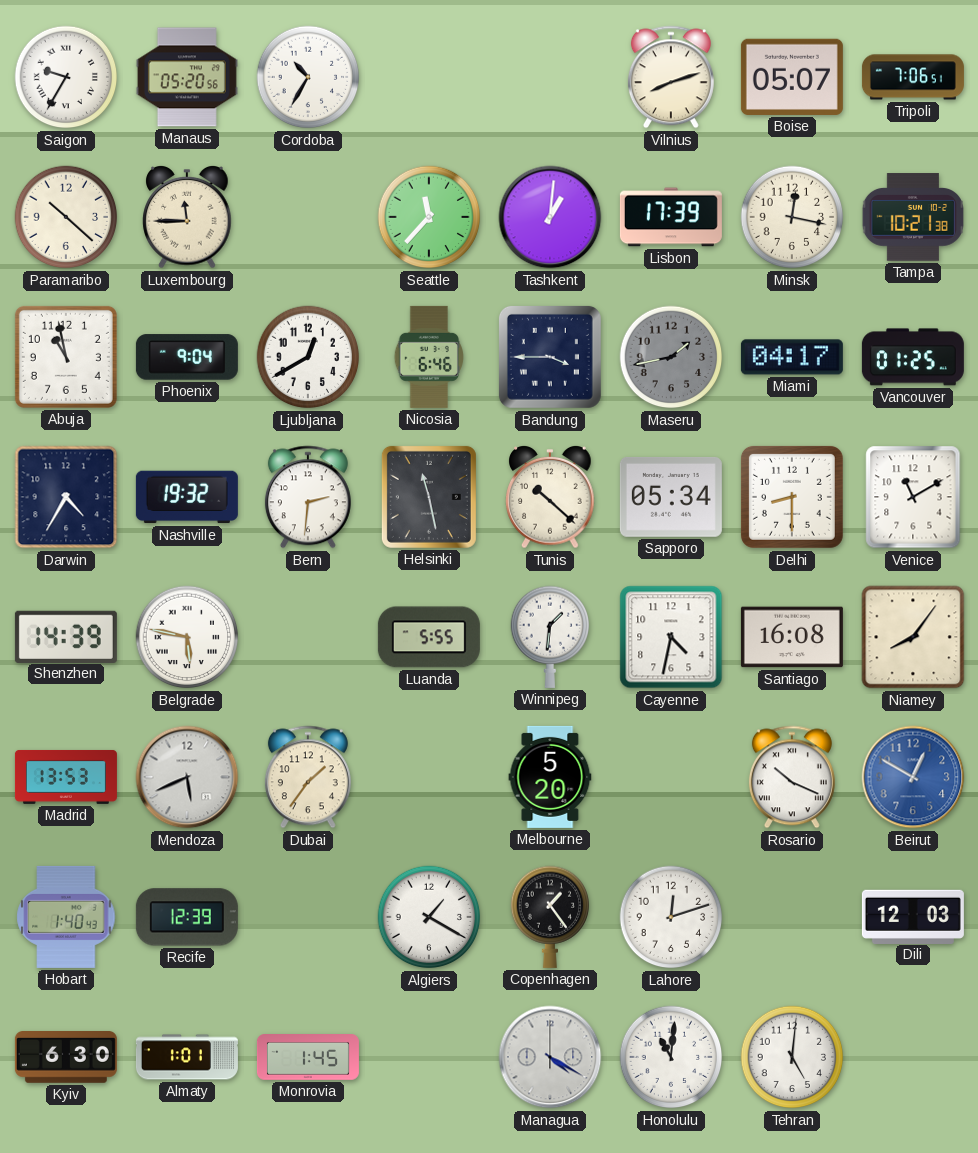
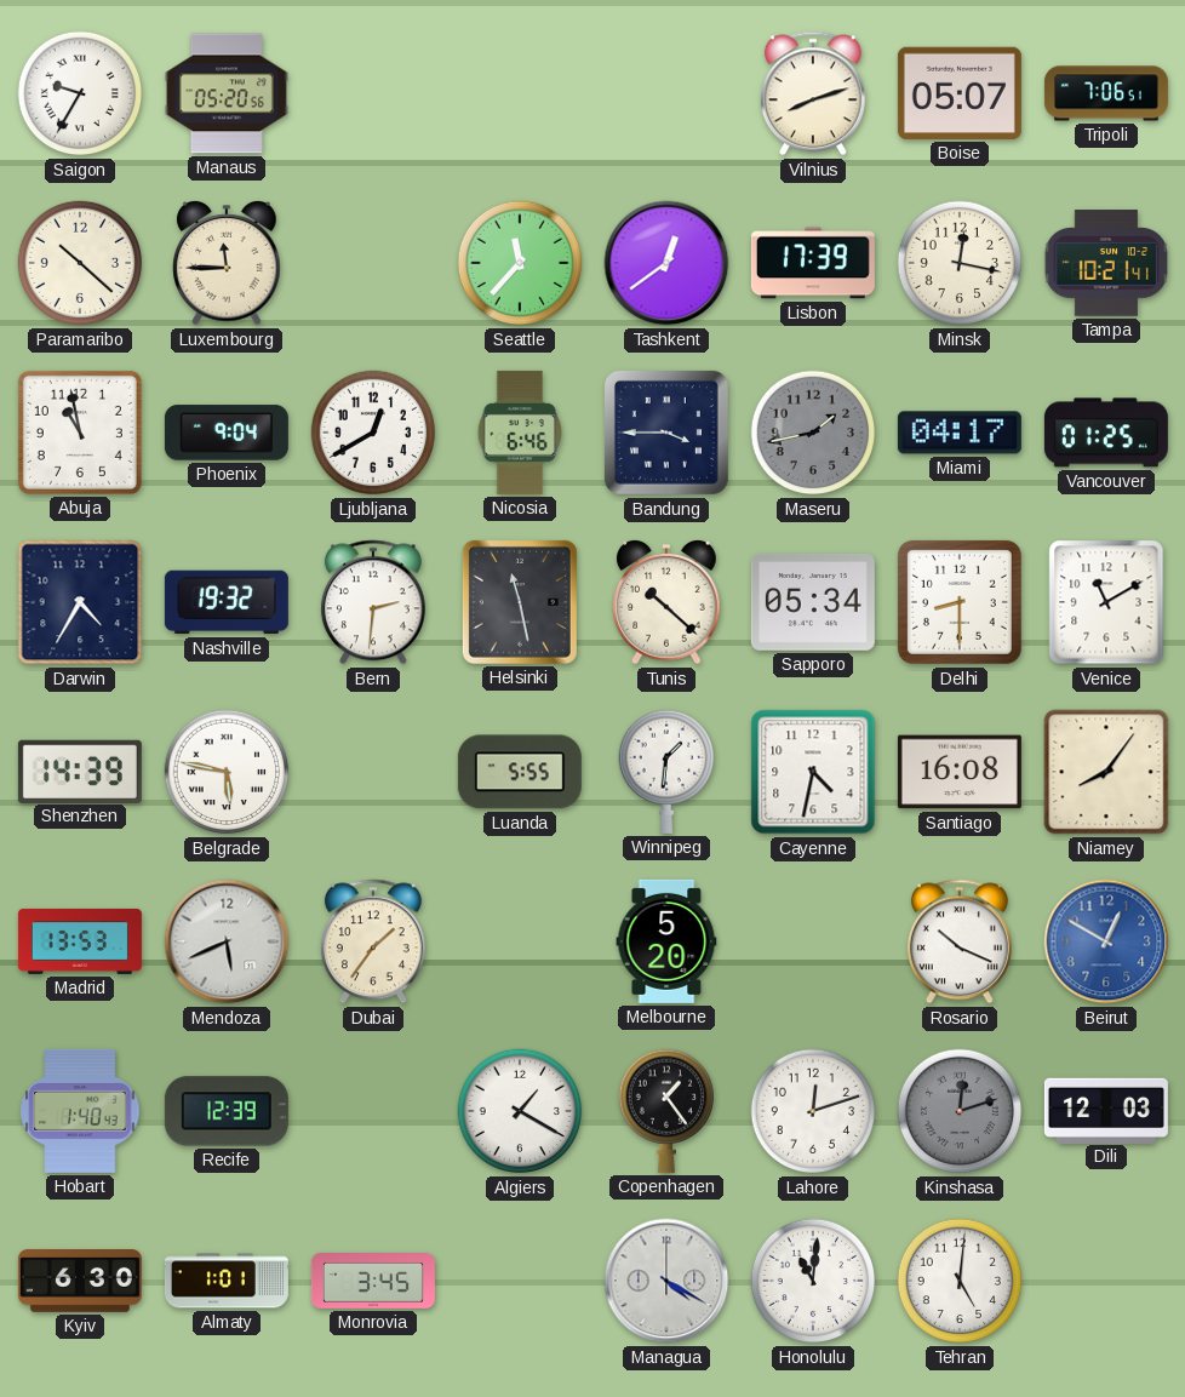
Cordoba: 10:35 -> none
Tashkent: 1:01 -> 12:39
Tampa: 10:21:38 -> 10:21:41
Kinshasa: none -> 12:12
Monrovia: 1:45 -> 3:45
